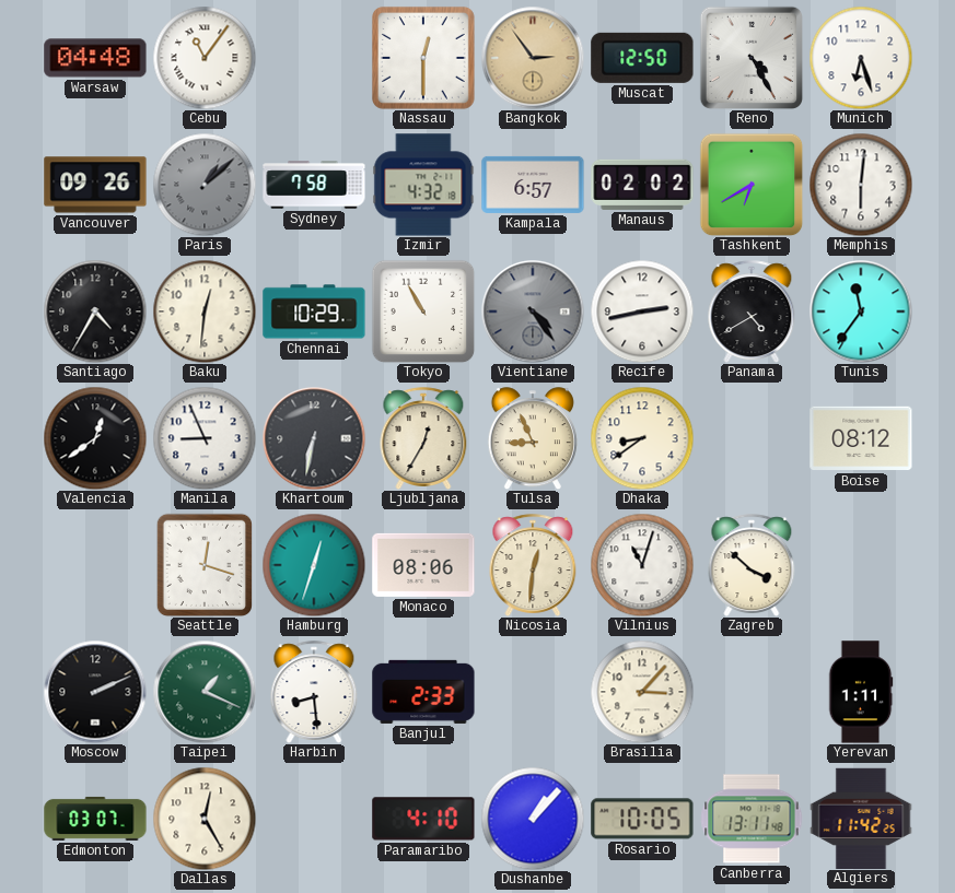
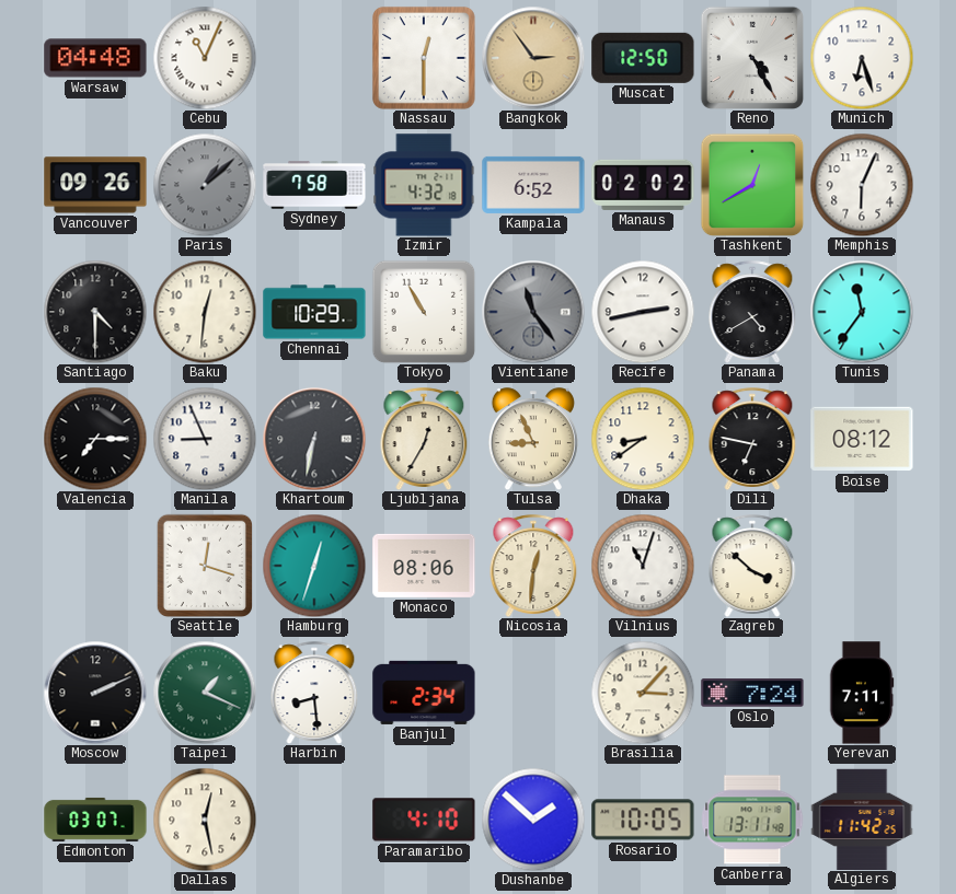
Cebu: 11:06 -> 11:04
Kampala: 6:57 -> 6:52
Tashkent: 6:40 -> 12:40
Memphis: 6:01 -> 6:04
Santiago: 4:35 -> 4:30
Vientiane: 4:24 -> 11:24
Valencia: 12:39 -> 7:15
Dili: none -> 6:47
Banjul: 2:33 -> 2:34
Oslo: none -> 7:24
Yerevan: 1:11 -> 7:11
Dallas: 12:25 -> 12:28
Dushanbe: 1:07 -> 1:52
